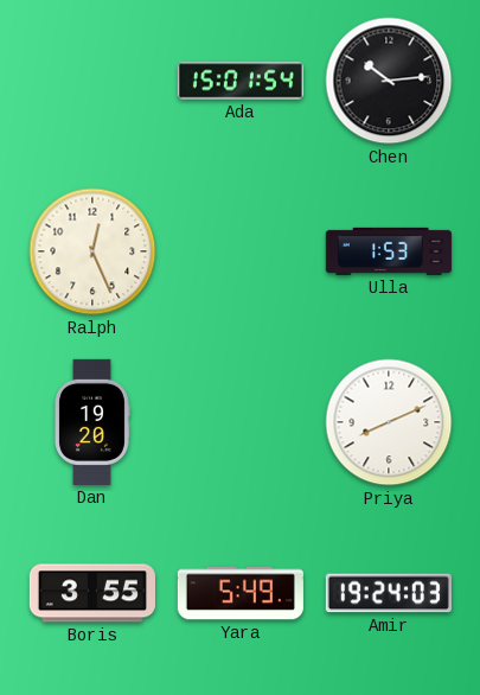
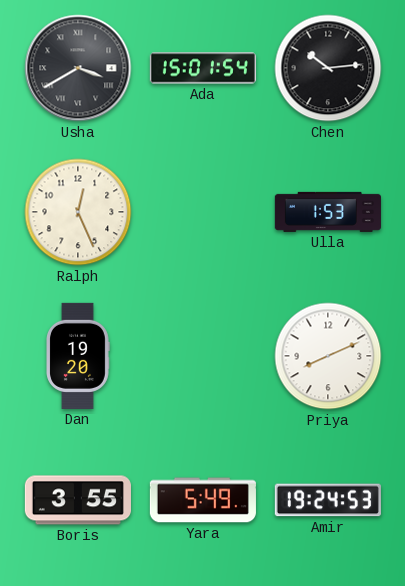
Usha: none -> 3:40
Amir: 19:24:03 -> 19:24:53
